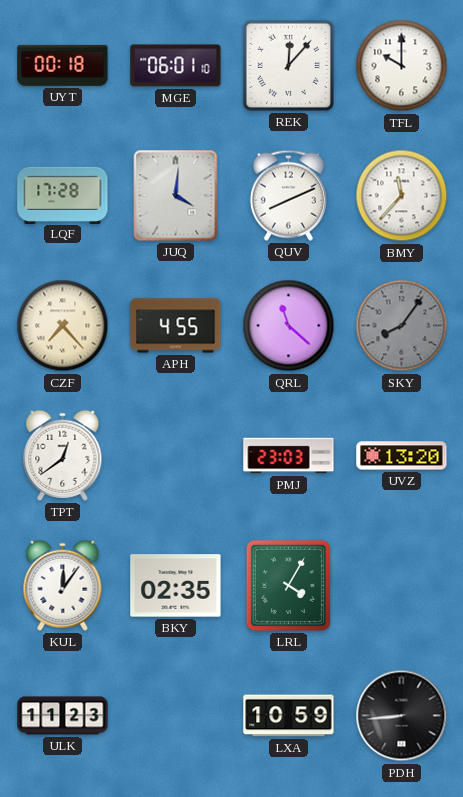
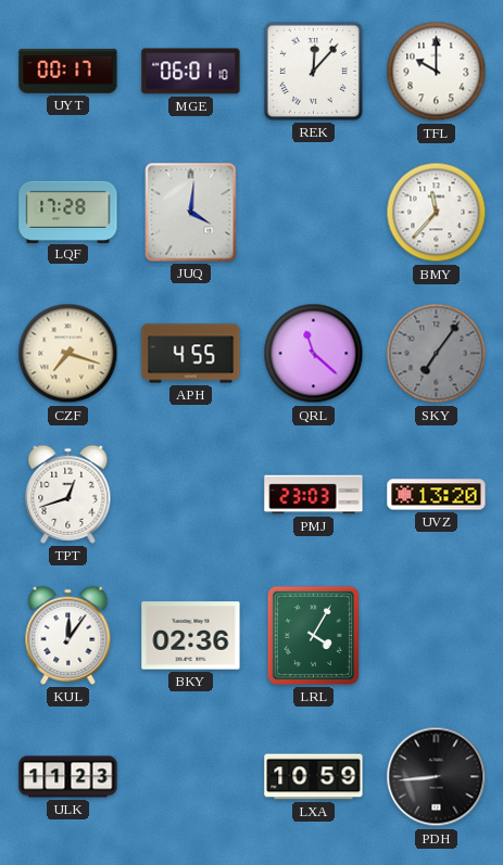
UYT: 00:18 -> 00:17
QUV: 8:11 -> none
CZF: 7:23 -> 7:18
SKY: 8:06 -> 7:06
TPT: 12:39 -> 12:42
BKY: 02:35 -> 02:36
